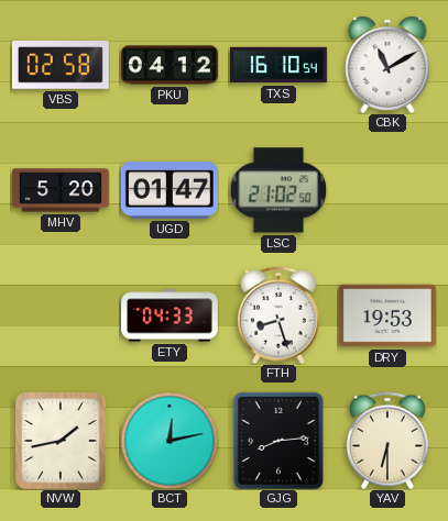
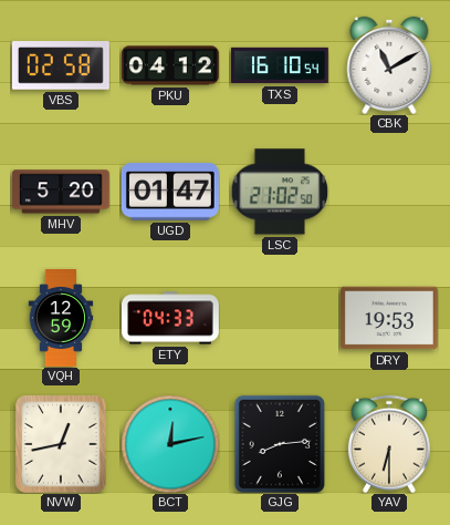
VQH: none -> 12:59
FTH: 8:27 -> none
NVW: 1:43 -> 12:43
